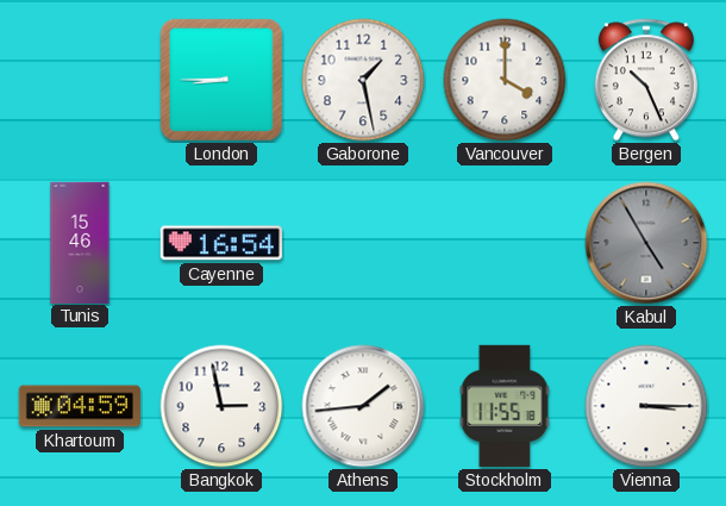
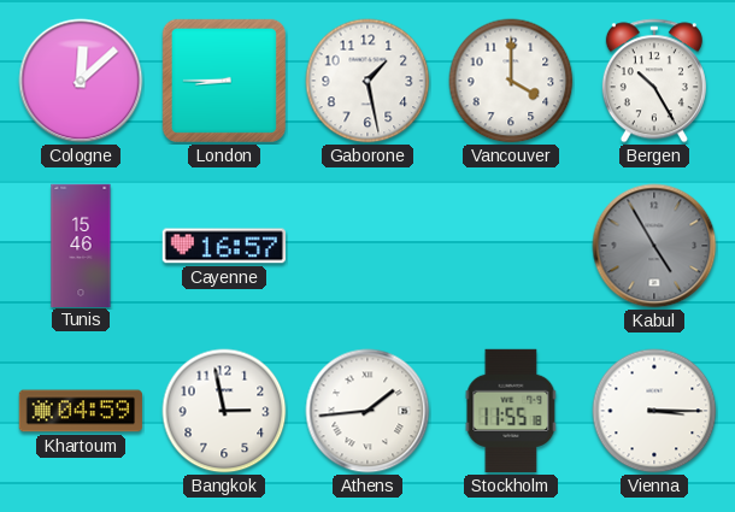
Cologne: none -> 12:08
Bergen: 10:26 -> 10:25
Cayenne: 16:54 -> 16:57
